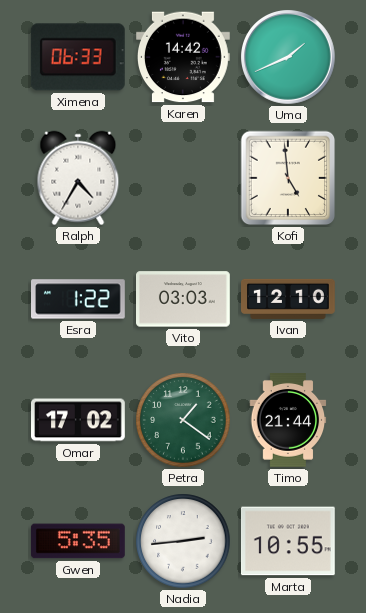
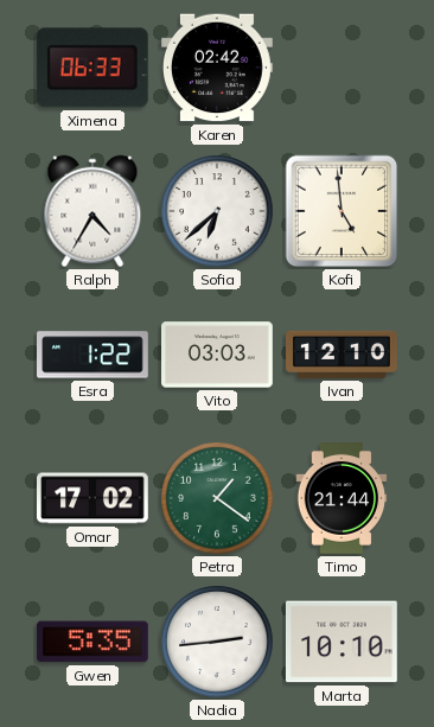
Karen: 14:42 -> 02:42
Uma: 1:41 -> none
Sofia: none -> 6:38
Marta: 10:55 -> 10:10
